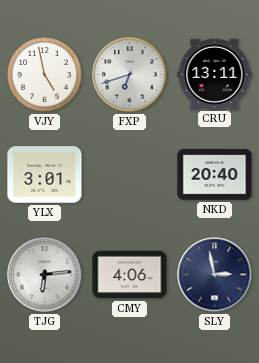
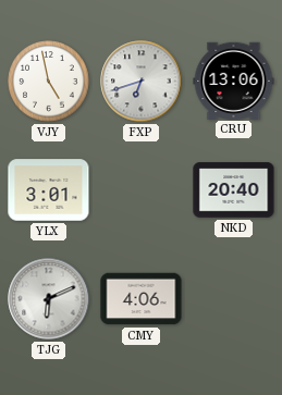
CRU: 13:11 -> 13:06
TJG: 6:14 -> 6:11
SLY: 2:58 -> none
